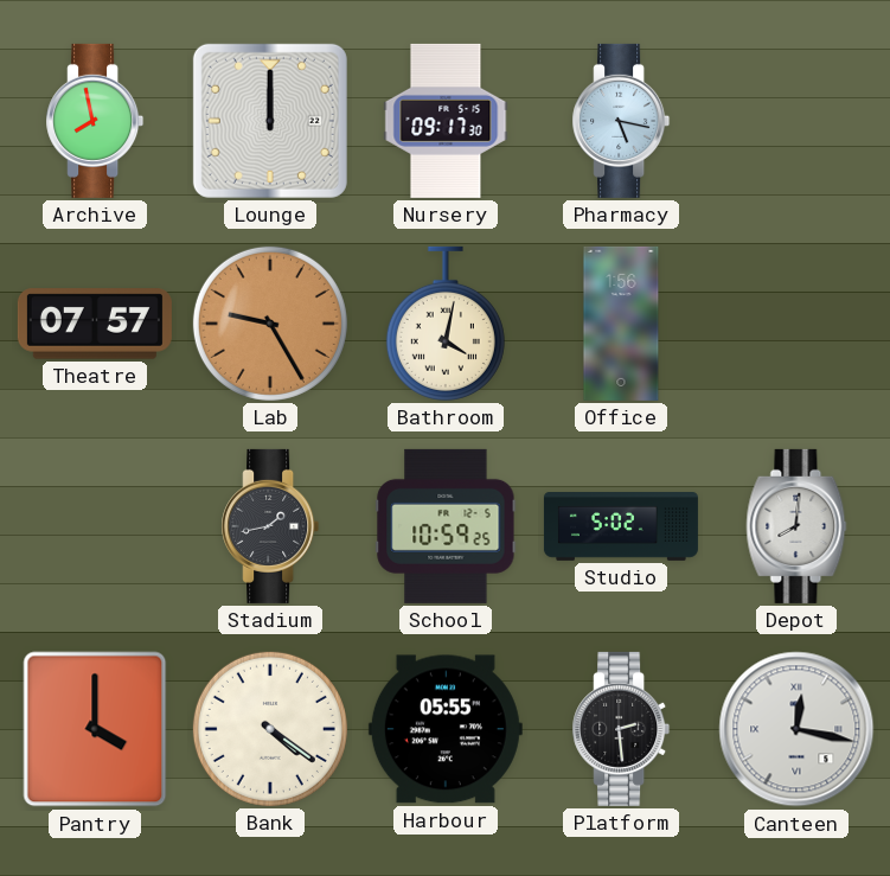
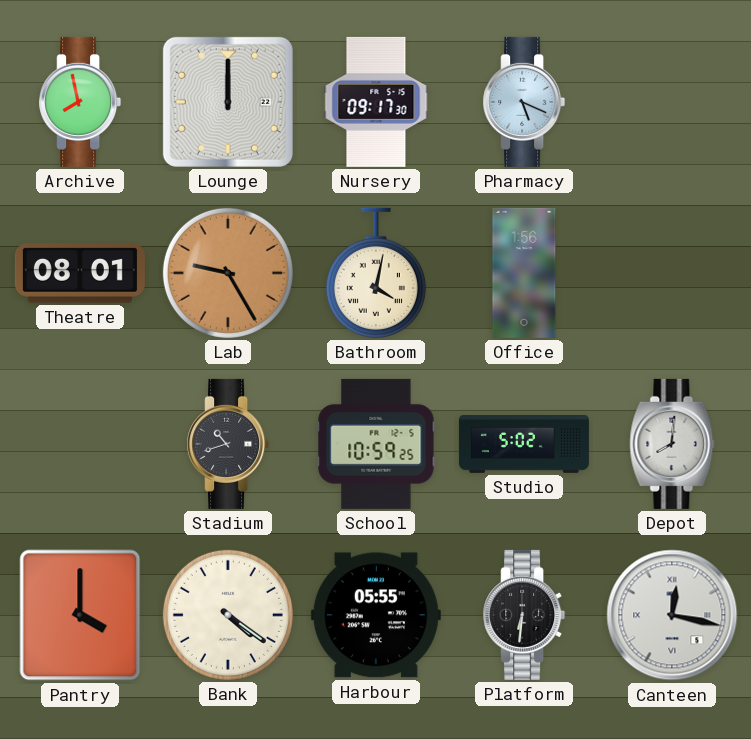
Pharmacy: 5:17 -> 5:19
Theatre: 07:57 -> 08:01
Stadium: 1:43 -> 10:42
Platform: 2:29 -> 6:31
